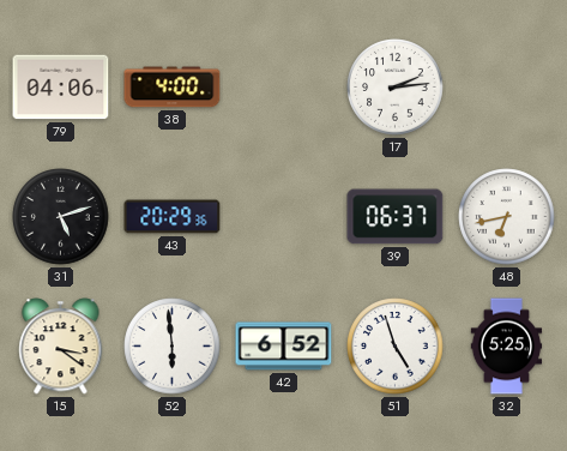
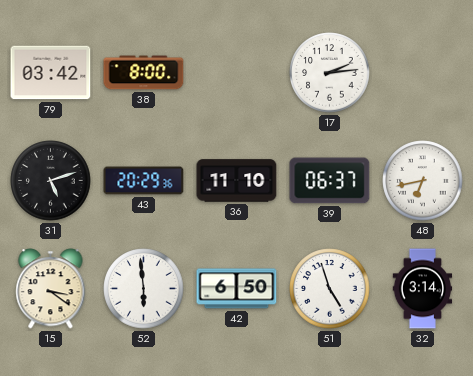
79: 04:06 -> 03:42
38: 4:00 -> 8:00
36: none -> 11:10
42: 6:52 -> 6:50
32: 5:25 -> 3:14
